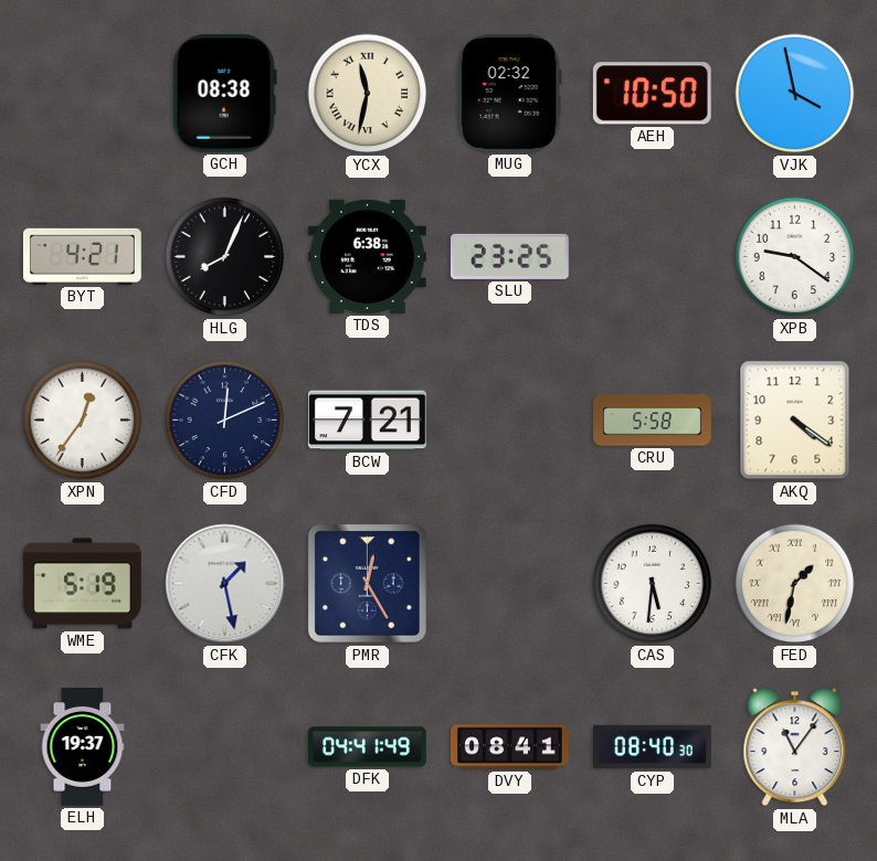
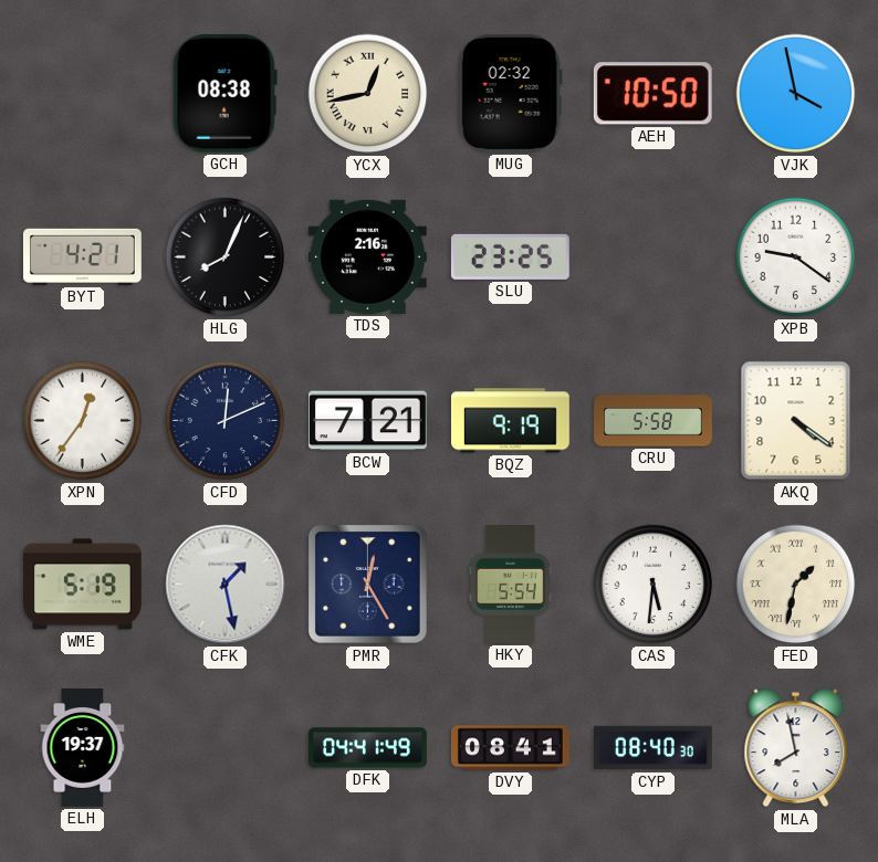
YCX: 11:32 -> 12:43
TDS: 6:38 -> 2:16
BQZ: none -> 9:19
HKY: none -> 5:54
MLA: 11:06 -> 7:58
